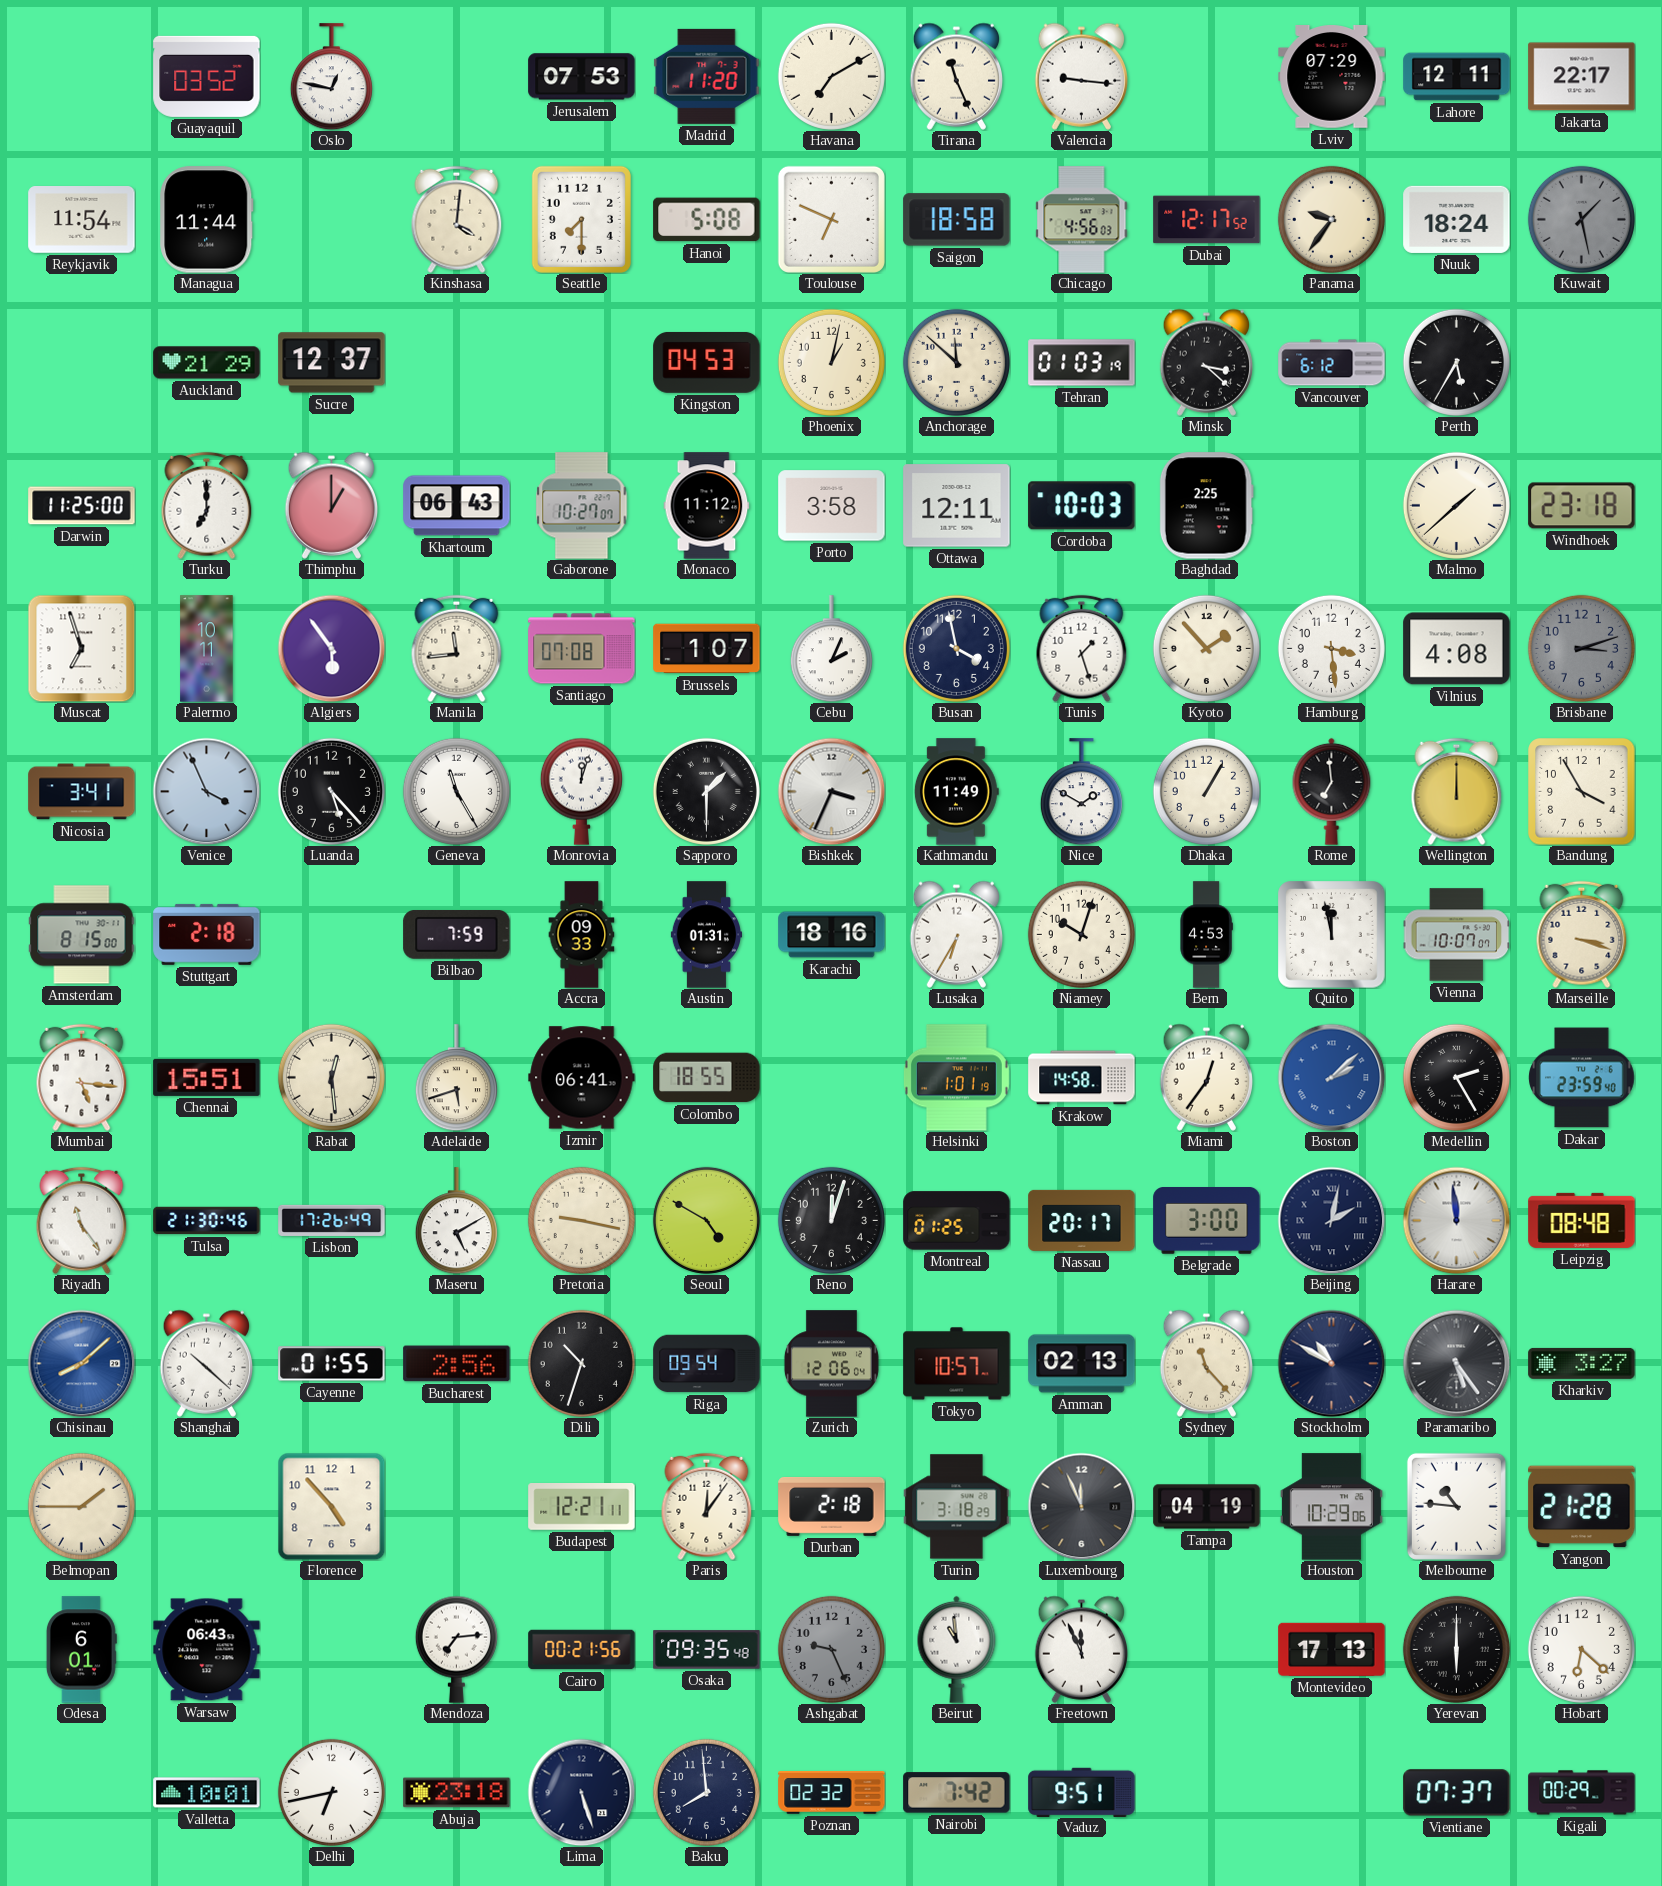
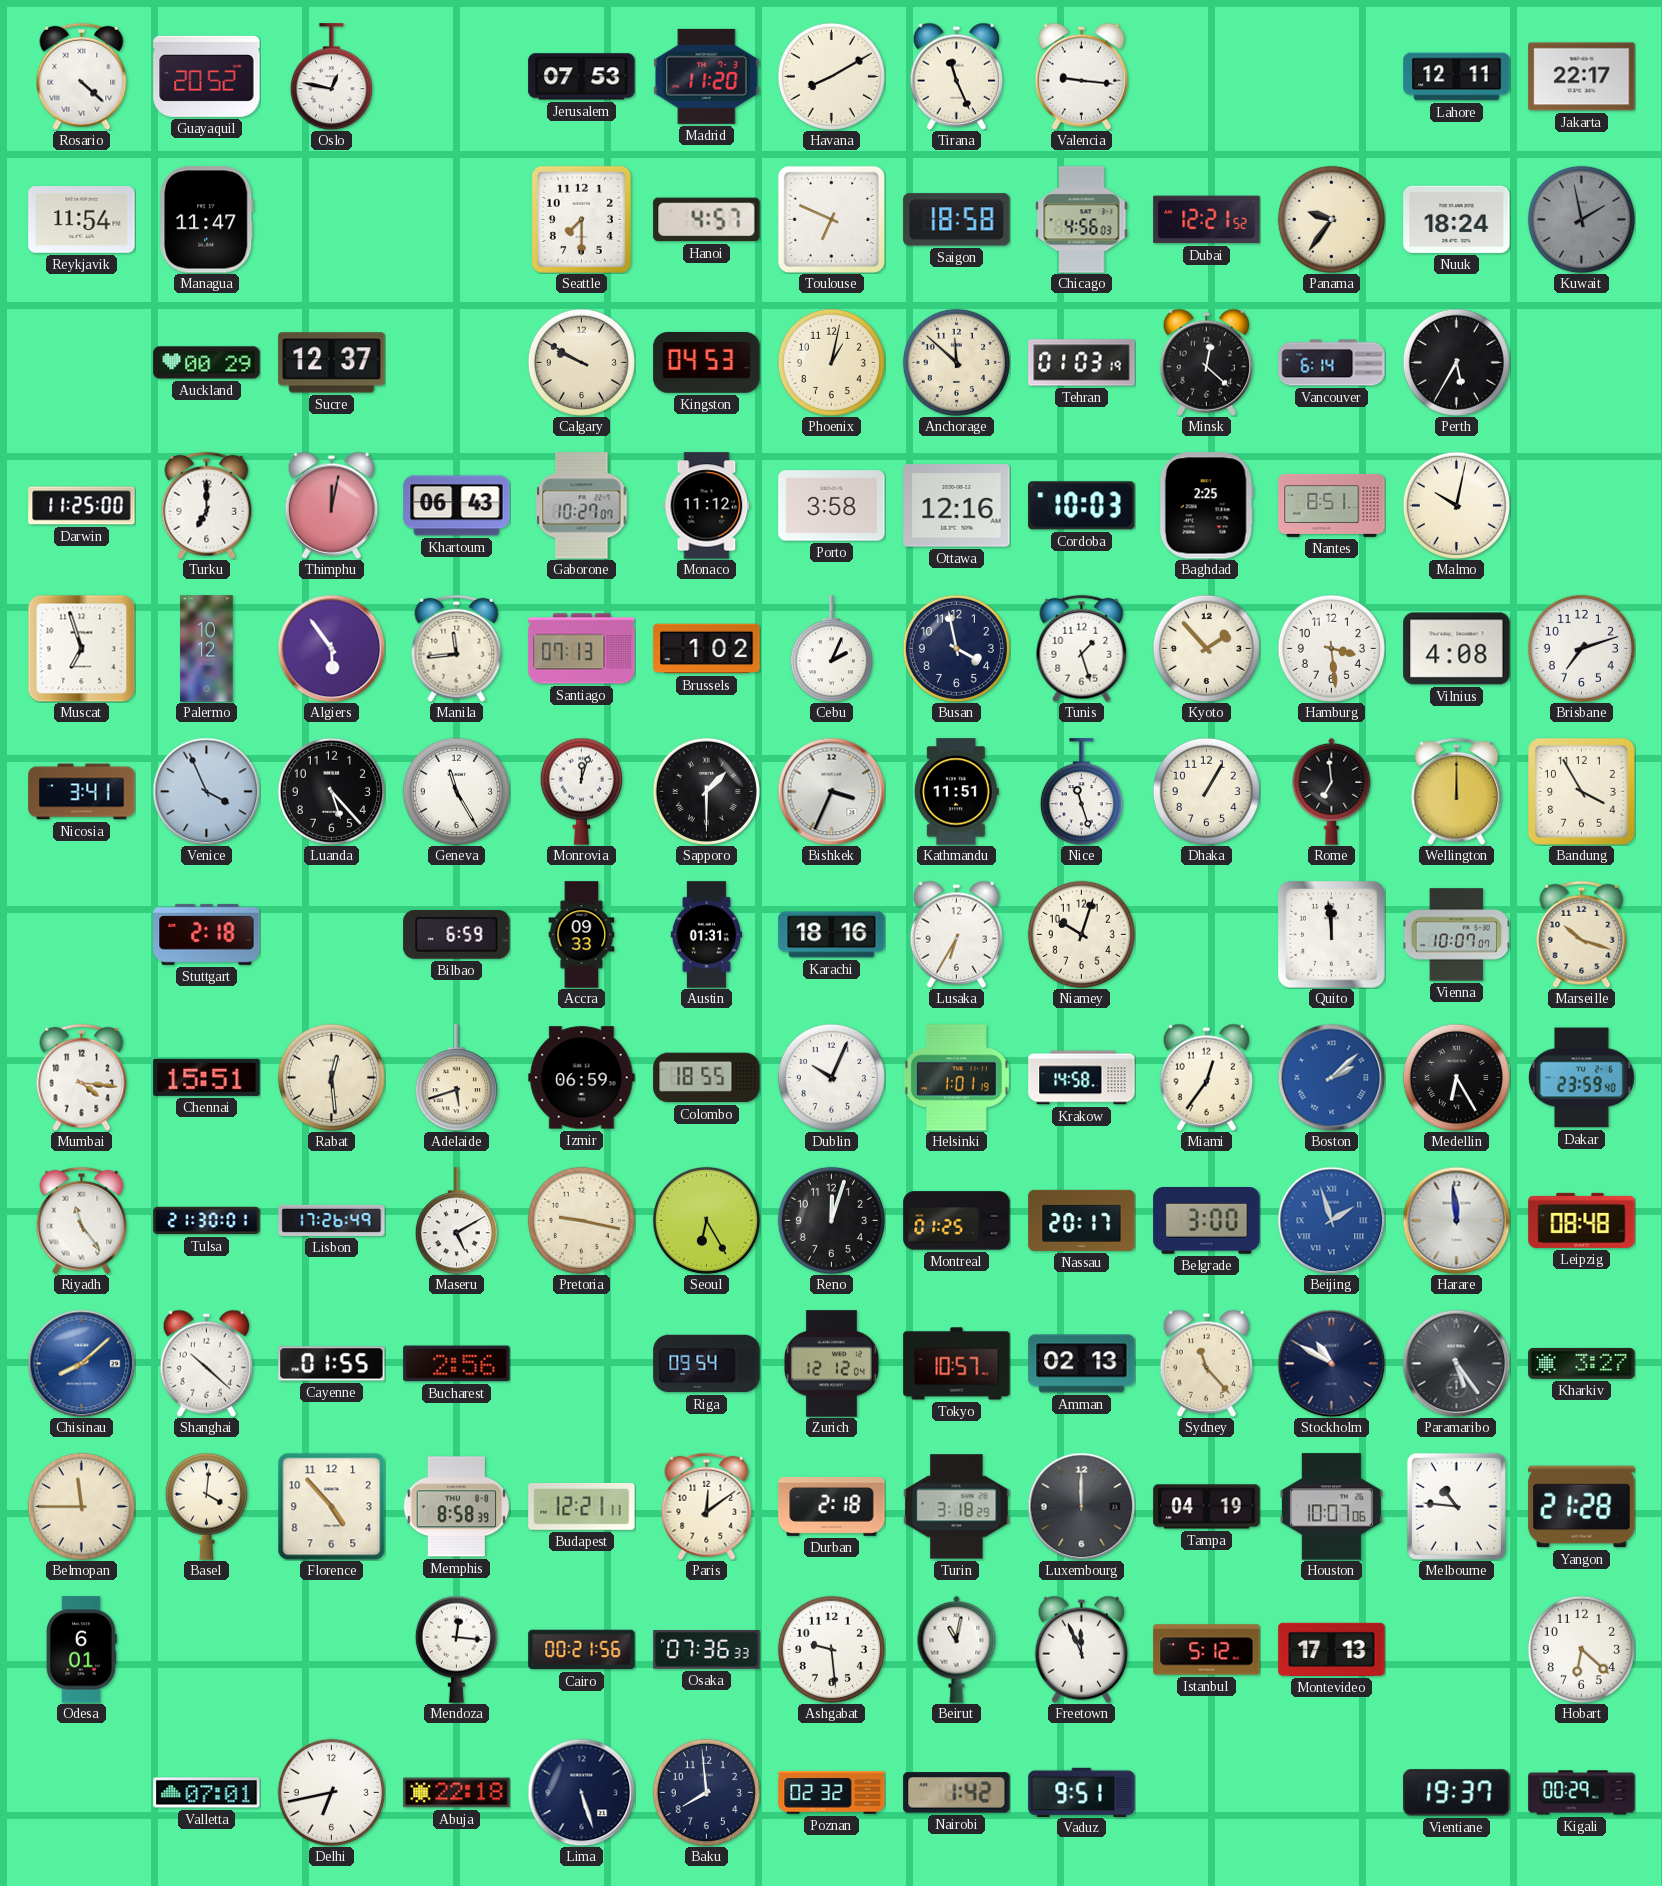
Rosario: none -> 4:22
Guayaquil: 03:52 -> 20:52
Havana: 7:10 -> 8:10
Lviv: 07:29 -> none
Managua: 11:44 -> 11:47
Kinshasa: 4:01 -> none
Hanoi: 5:08 -> 4:57
Dubai: 12:17 -> 12:21
Kuwait: 1:28 -> 1:58
Auckland: 21:29 -> 00:29
Calgary: none -> 9:50
Minsk: 3:22 -> 12:22
Vancouver: 6:12 -> 6:14
Thimphu: 1:00 -> 12:02
Ottawa: 12:11 -> 12:16
Nantes: none -> 8:51
Malmo: 1:38 -> 10:02
Windhoek: 23:18 -> none
Palermo: 10:11 -> 10:12
Santiago: 07:08 -> 07:13
Brussels: 1:07 -> 1:02
Brisbane: 3:12 -> 7:12
Brisbane dial: grey -> white
Kathmandu: 11:49 -> 11:51
Nice: 1:50 -> 11:27
Amsterdam: 8:15 -> none
Bilbao: 7:59 -> 6:59
Bern: 4:53 -> none
Quito: 11:58 -> 11:59
Marseille: 3:18 -> 10:18
Mumbai: 5:16 -> 4:16
Izmir: 06:41 -> 06:59
Dublin: none -> 10:04
Medellin: 2:25 -> 6:25
Tulsa: 21:30:46 -> 21:30:01
Seoul: 4:50 -> 6:25
Beijing: 2:02 -> 1:57
Beijing dial: navy -> blue
Dili: 10:33 -> none
Zurich: 12:06 -> 12:12
Belmopan: 1:45 -> 11:45
Basel: none -> 4:01
Memphis: none -> 8:58
Paris: 12:06 -> 12:09
Luxembourg: 11:56 -> 12:00
Houston: 10:29 -> 10:07
Warsaw: 06:43 -> none
Mendoza: 7:14 -> 12:16
Osaka: 09:35 -> 07:36
Ashgabat: 9:26 -> 9:29
Ashgabat dial: grey -> white
Beirut: 10:59 -> 11:02
Istanbul: none -> 5:12
Yerevan: 6:00 -> none
Valletta: 10:01 -> 07:01
Abuja: 23:18 -> 22:18
Nairobi: 7:42 -> 1:42
Vientiane: 07:37 -> 19:37
